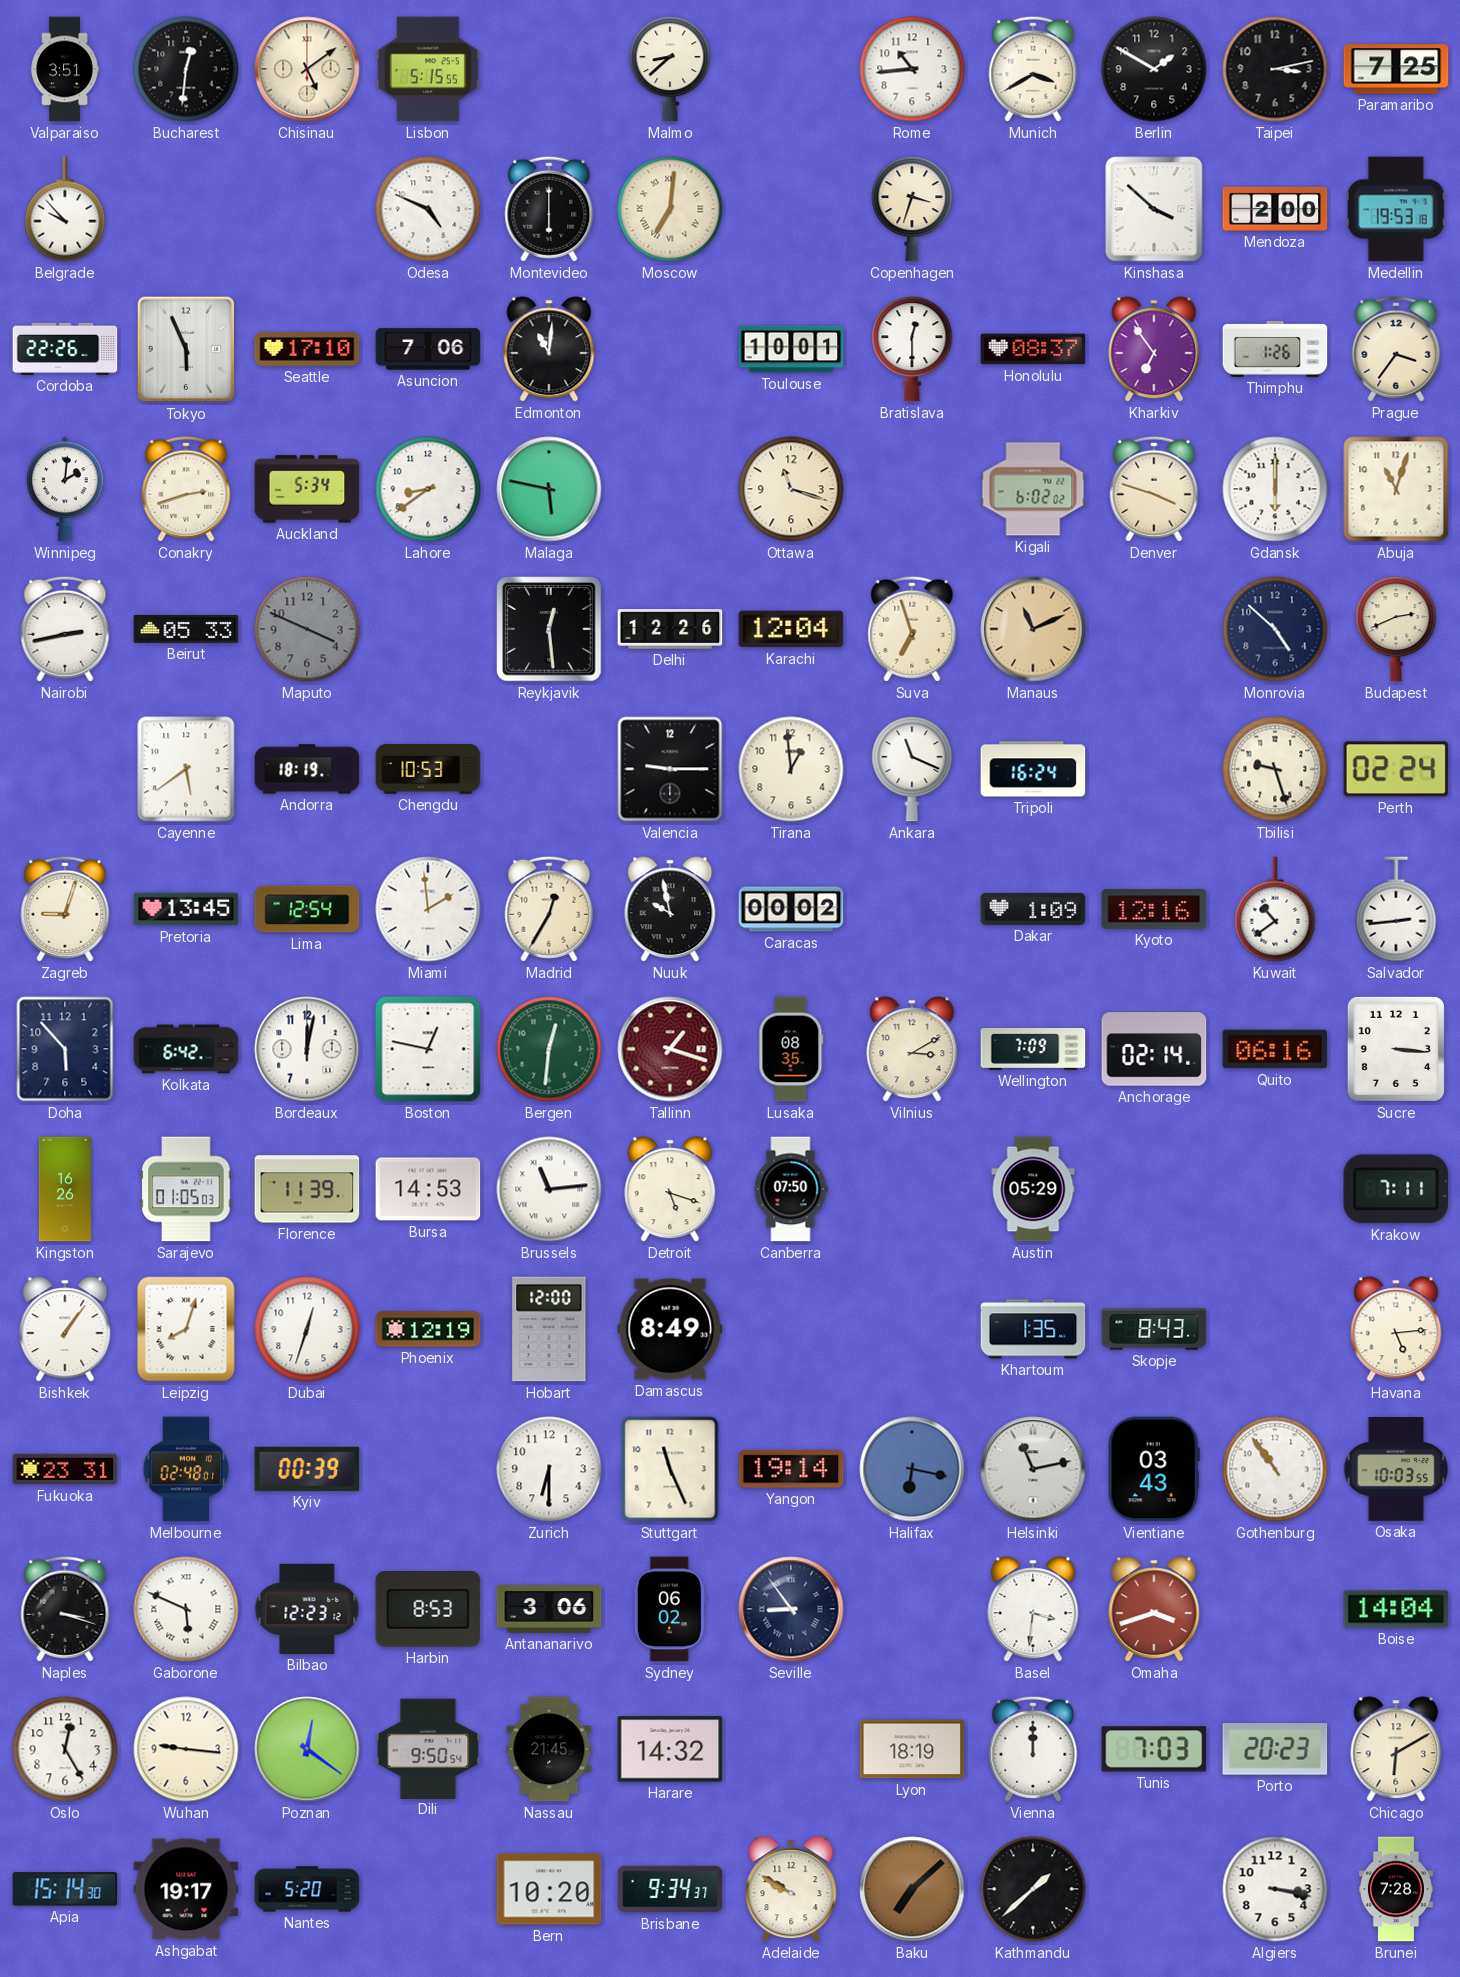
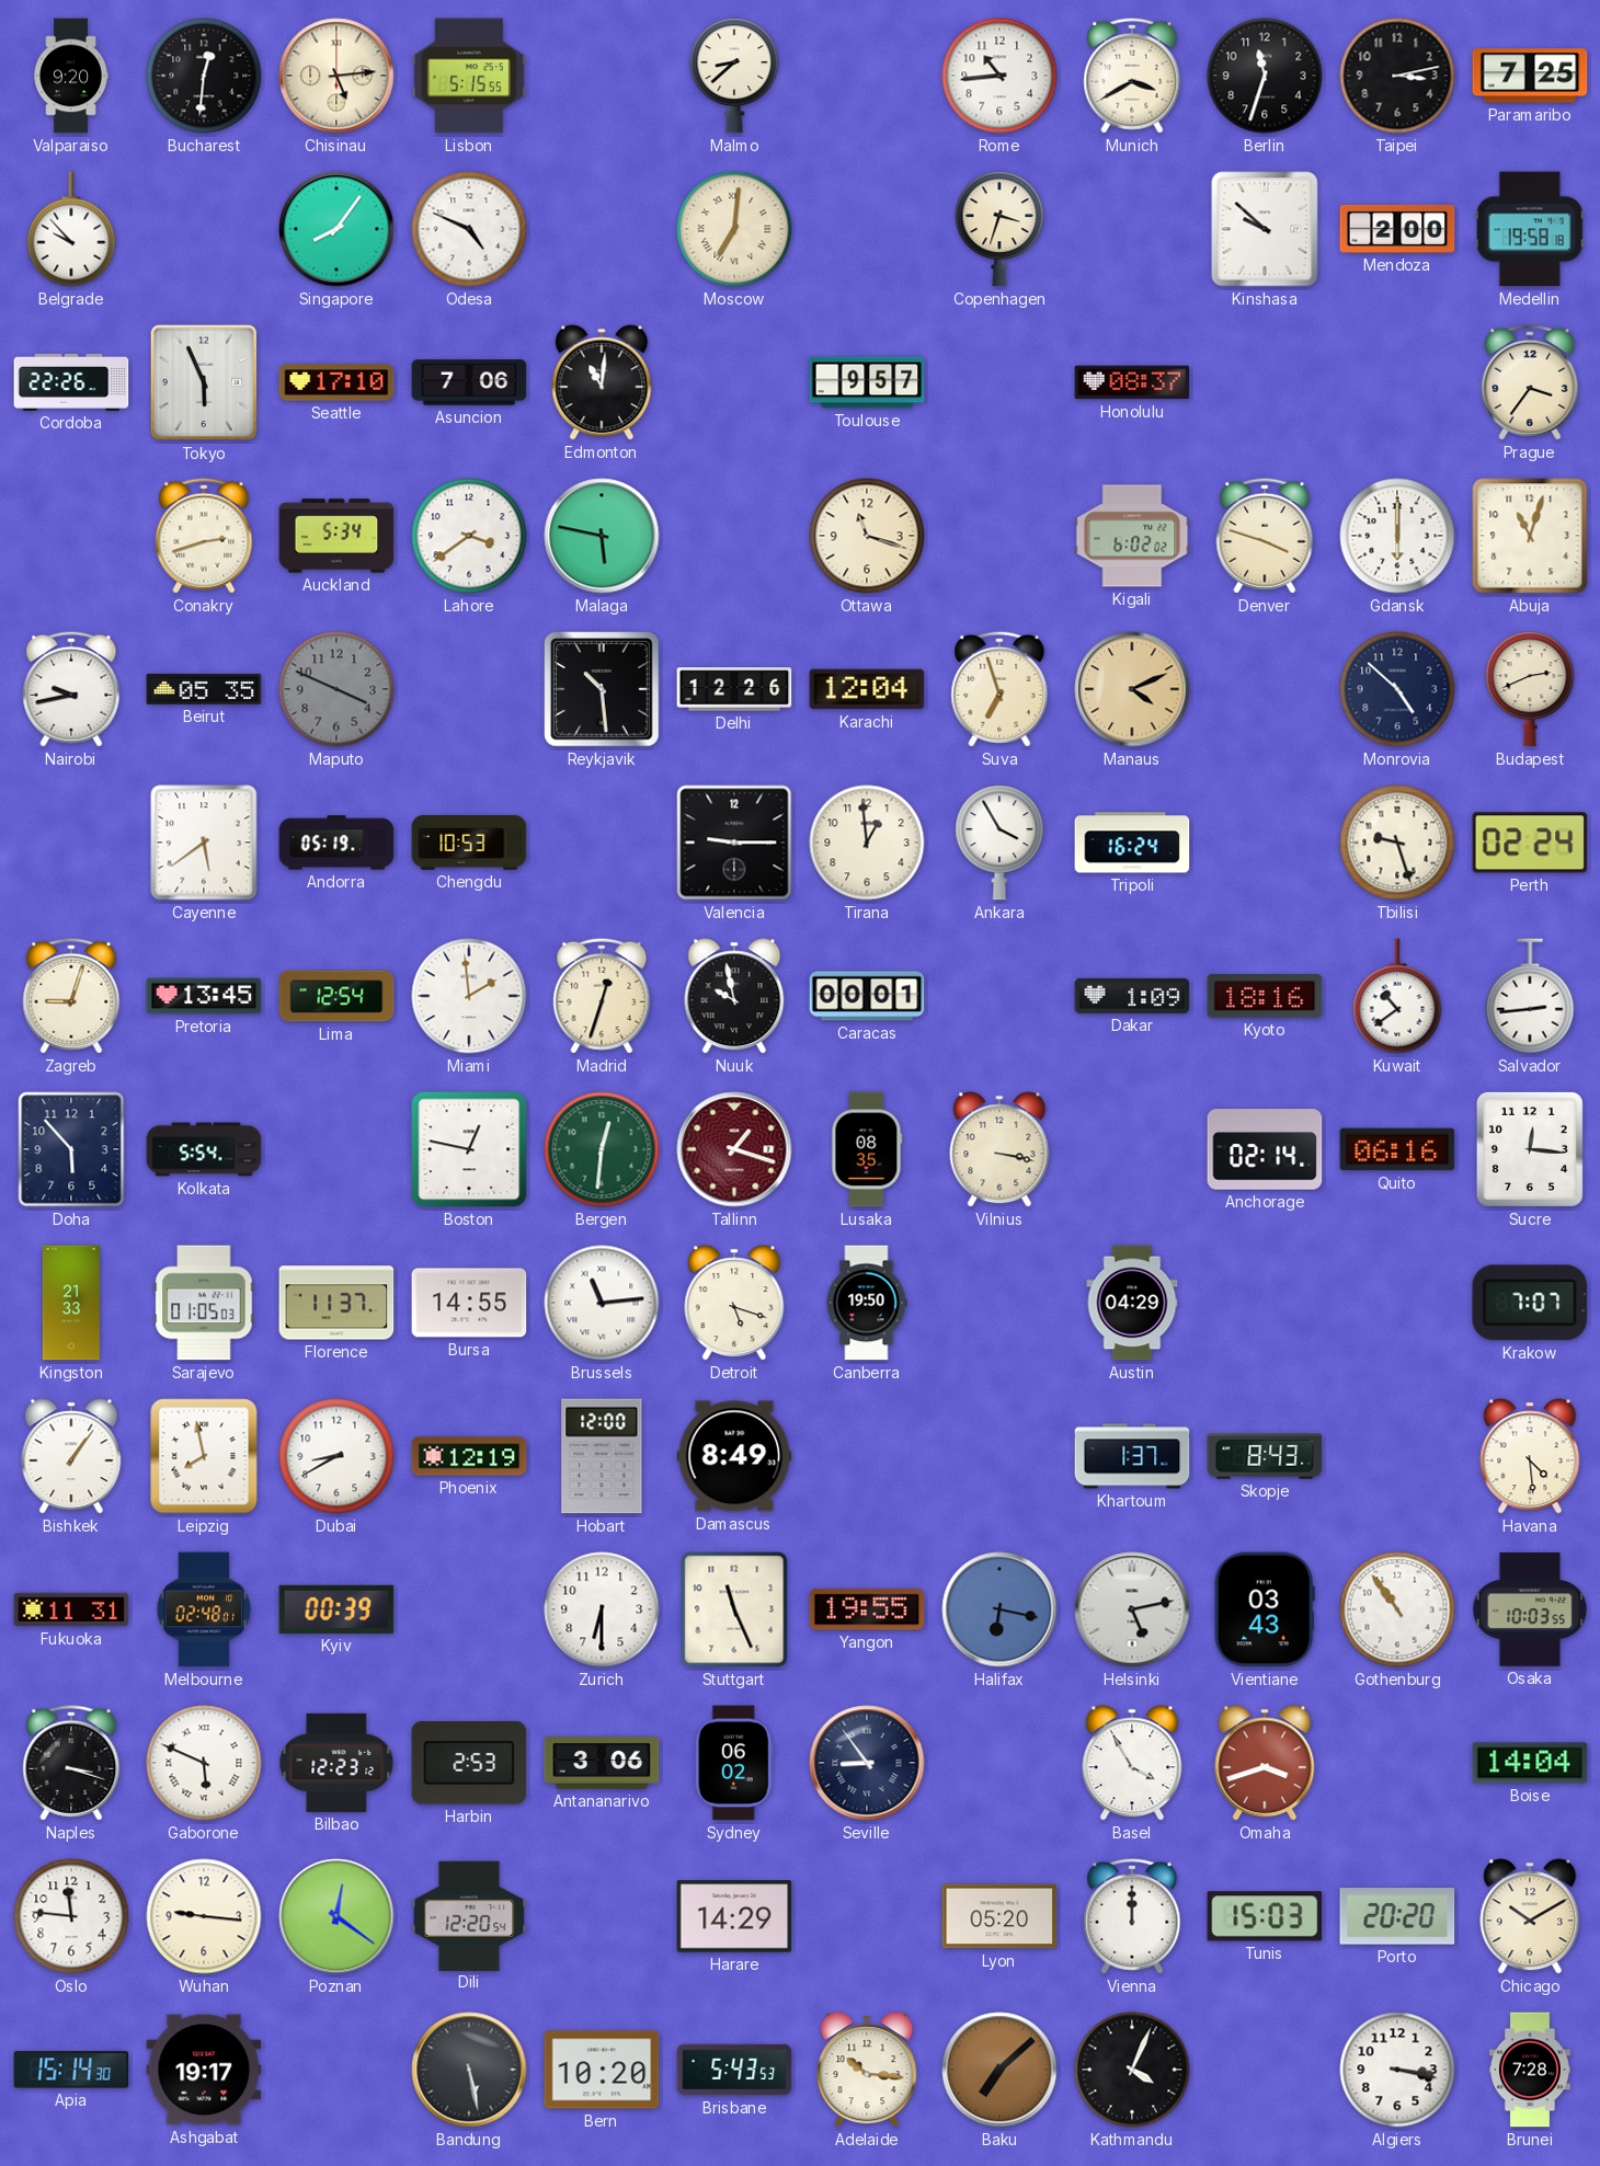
Valparaiso: 3:51 -> 9:20
Chisinau: 5:09 -> 5:14
Berlin: 1:50 -> 11:33
Singapore: none -> 8:06
Montevideo: 6:00 -> none
Kinshasa: 3:52 -> 9:52
Medellin: 19:53 -> 19:58
Toulouse: 10:01 -> 9:57
Bratislava: 12:30 -> none
Kharkiv: 6:54 -> none
Thimphu: 1:26 -> none
Winnipeg: 2:01 -> none
Lahore: 8:39 -> 3:39
Nairobi: 2:43 -> 9:43
Beirut: 05:33 -> 05:35
Reykjavik: 12:29 -> 10:29
Manaus: 11:11 -> 4:11
Andorra: 18:19 -> 05:19
Ankara: 11:19 -> 3:55
Madrid: 12:35 -> 12:33
Caracas: 00:02 -> 00:01
Kyoto: 12:16 -> 18:16
Kolkata: 6:42 -> 5:54
Bordeaux: 12:02 -> none
Vilnius: 3:10 -> 3:17
Wellington: 7:09 -> none
Sucre: 3:16 -> 12:16
Kingston: 16:26 -> 21:33
Florence: 11:39 -> 11:37
Bursa: 14:53 -> 14:55
Canberra: 07:50 -> 19:50
Austin: 05:29 -> 04:29
Krakow: 7:11 -> 7:07
Leipzig: 8:03 -> 7:58
Dubai: 12:33 -> 8:40
Khartoum: 1:35 -> 1:37
Havana: 5:14 -> 4:29
Fukuoka: 23:31 -> 11:31
Yangon: 19:14 -> 19:55
Helsinki: 11:13 -> 5:13
Harbin: 8:53 -> 2:53
Basel: 3:31 -> 3:55
Oslo: 12:25 -> 11:46
Dili: 9:50 -> 12:20
Nassau: 21:45 -> none
Harare: 14:32 -> 14:29
Lyon: 18:19 -> 05:20
Tunis: 7:03 -> 15:03
Porto: 20:23 -> 20:20
Chicago: 6:10 -> 10:10
Nantes: 5:20 -> none
Bandung: none -> 5:28
Brisbane: 9:34 -> 5:43
Adelaide: 9:50 -> 10:16
Kathmandu: 1:38 -> 4:04
